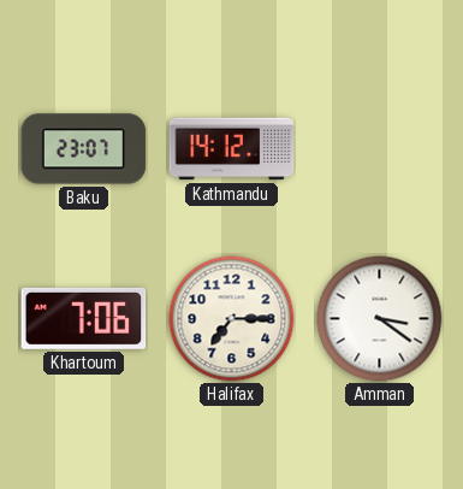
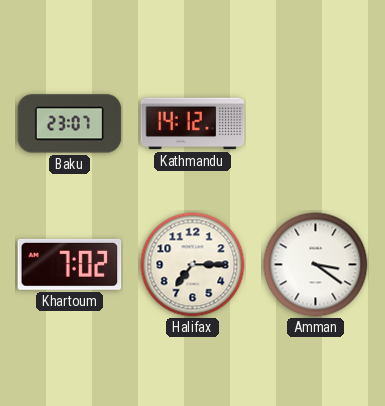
Khartoum: 7:06 -> 7:02
